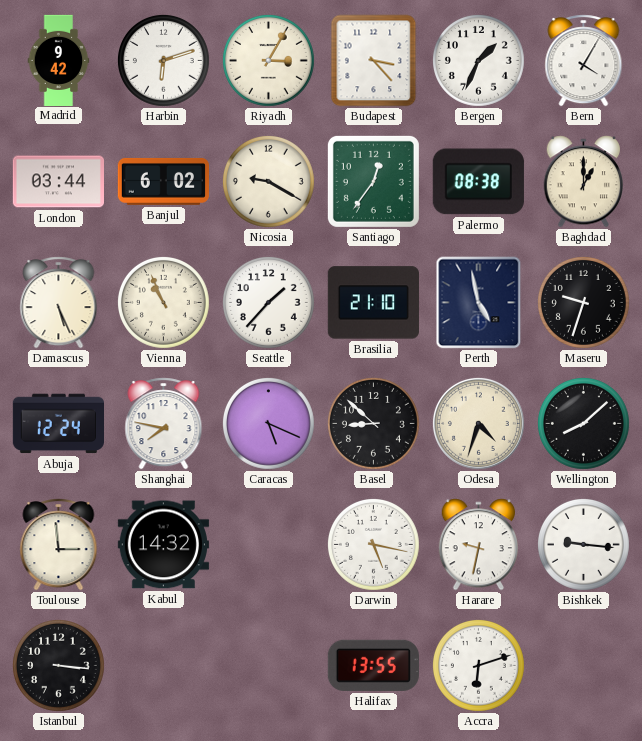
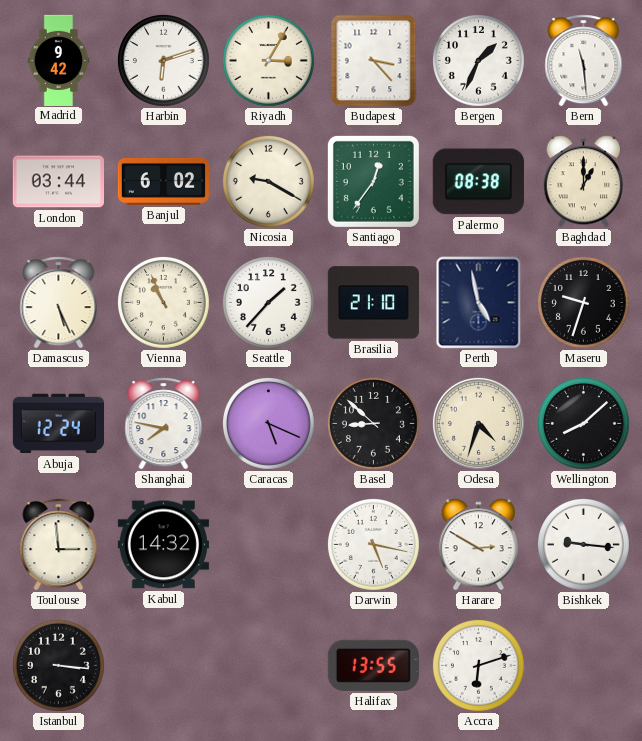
Bern: 4:05 -> 11:29
Harare: 9:32 -> 2:50
